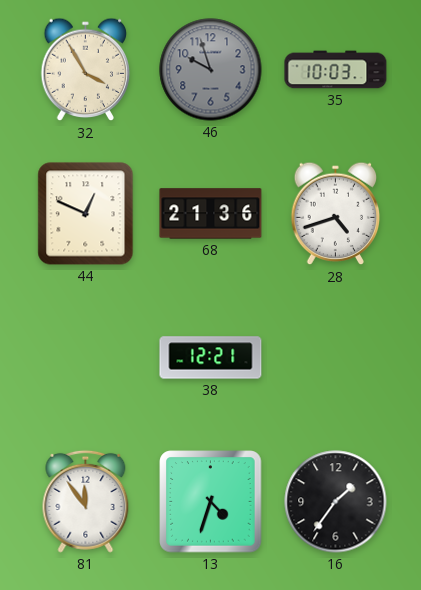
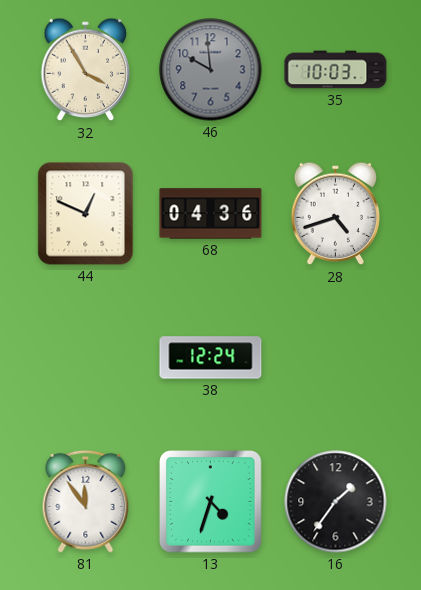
46: 9:57 -> 9:59
68: 21:36 -> 04:36
38: 12:21 -> 12:24
